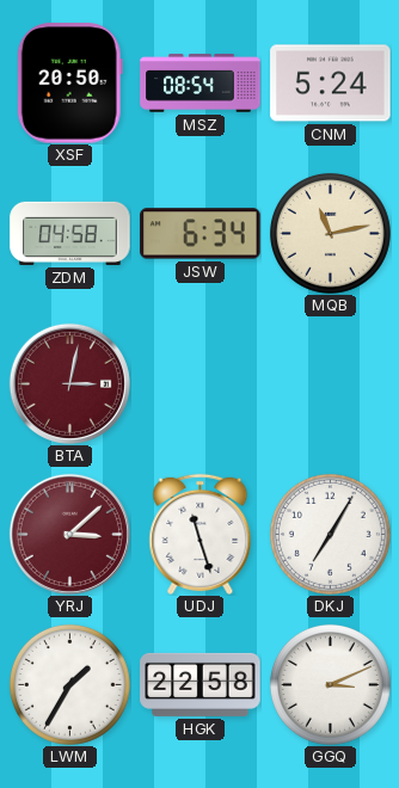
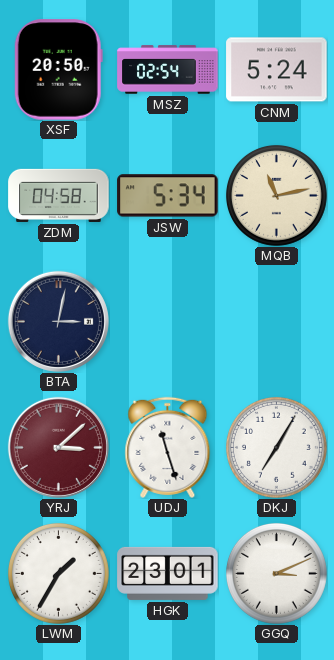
MSZ: 08:54 -> 02:54
JSW: 6:34 -> 5:34
BTA dial: burgundy -> navy
HGK: 22:58 -> 23:01
